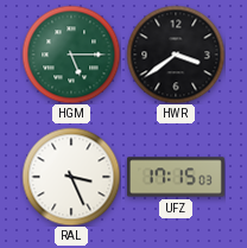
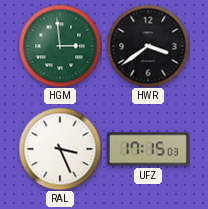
HGM: 5:15 -> 2:59
